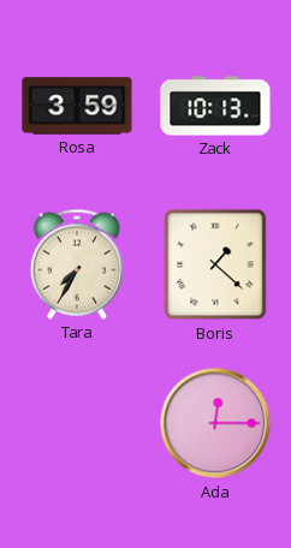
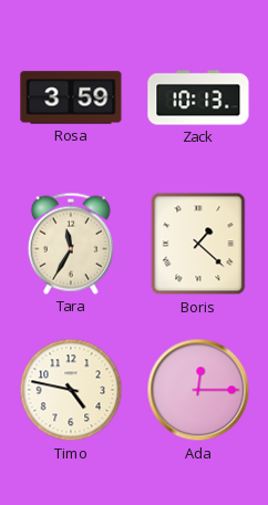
Tara: 7:35 -> 11:35
Timo: none -> 4:47
